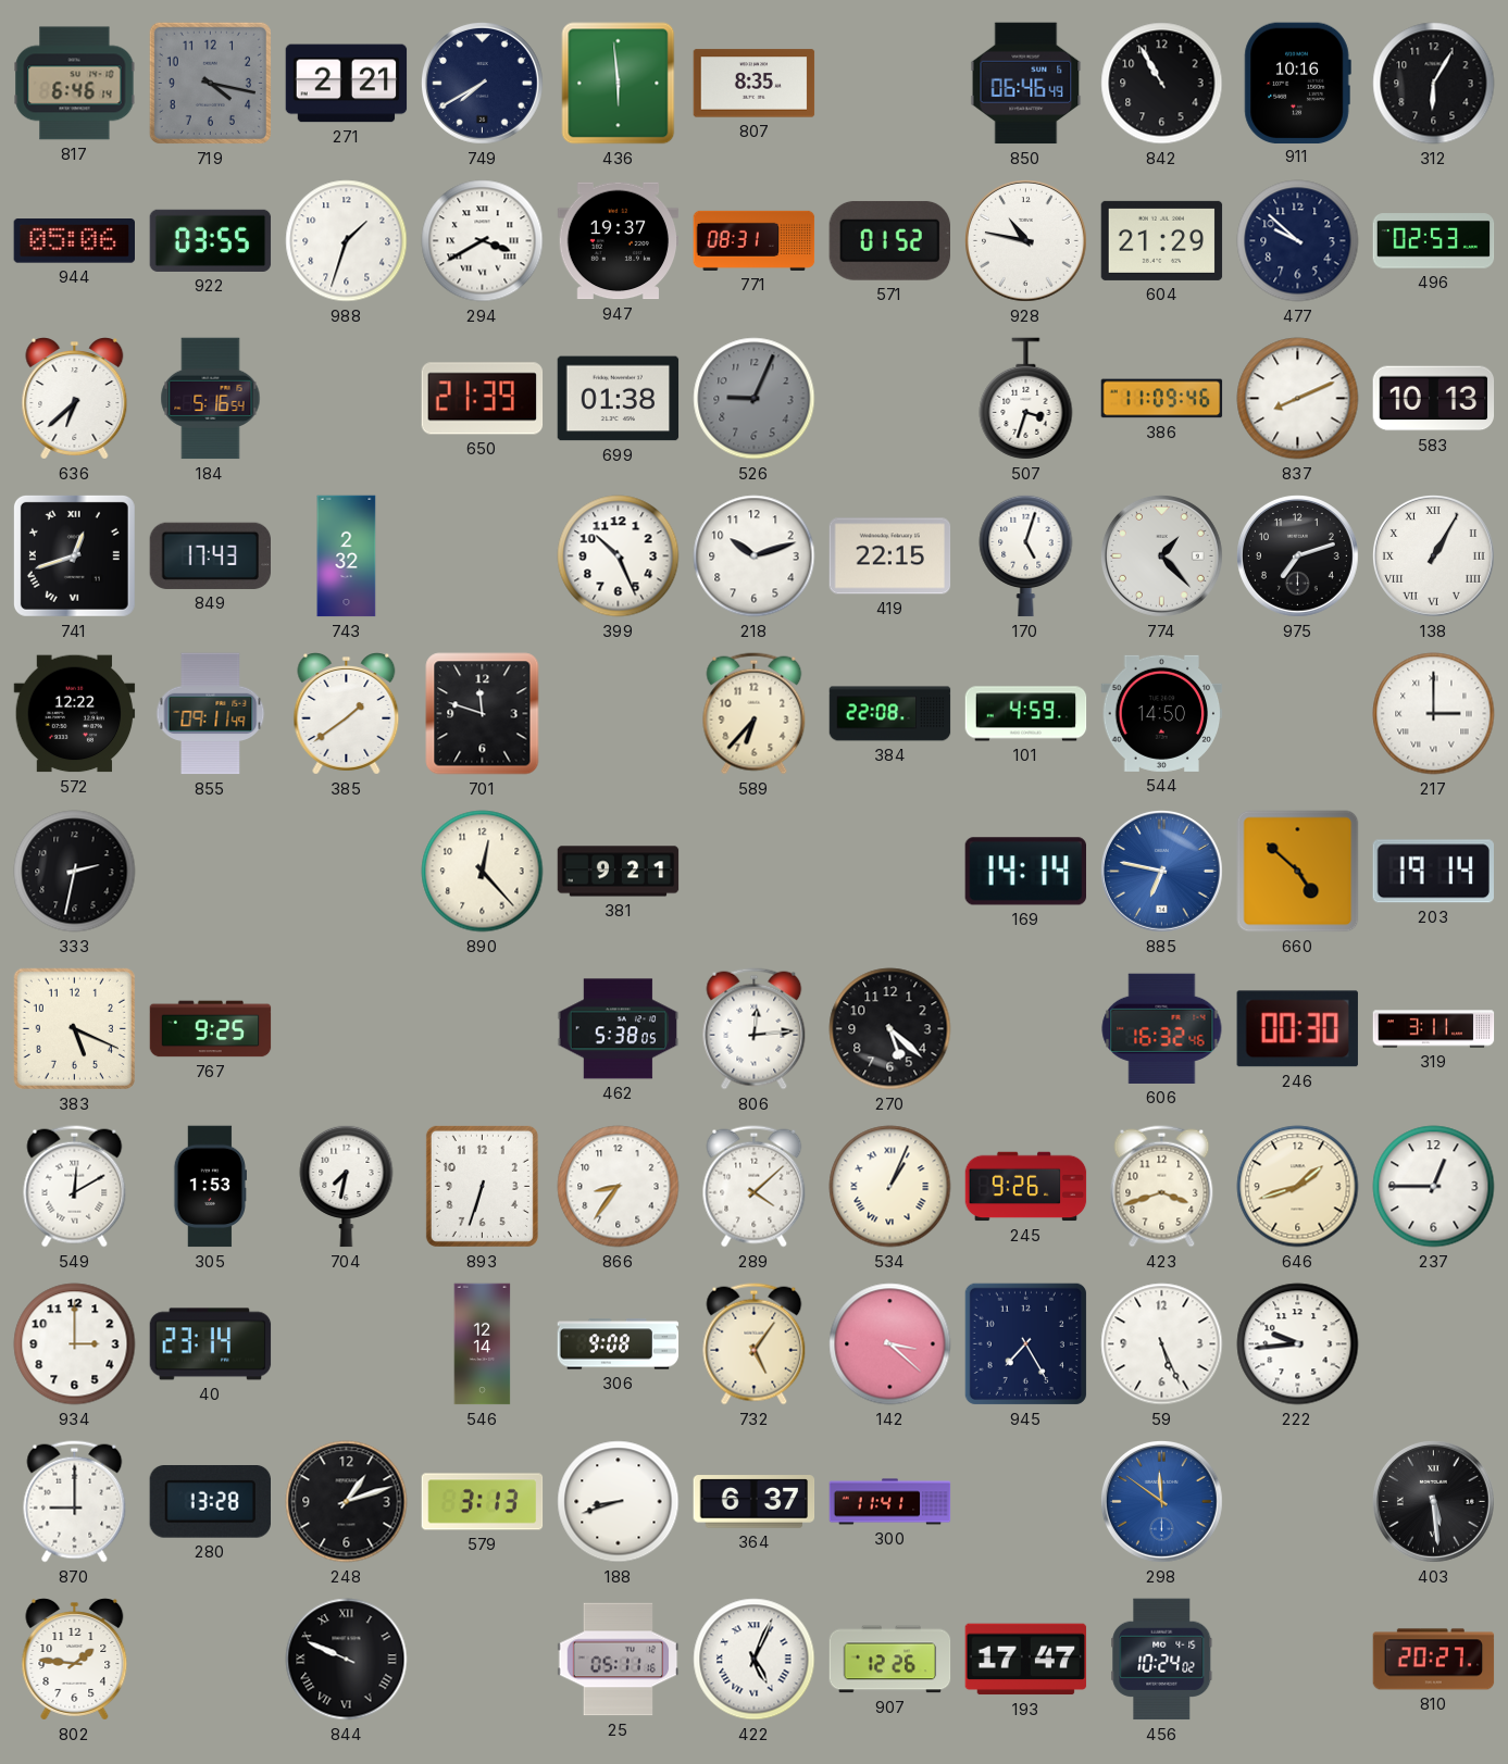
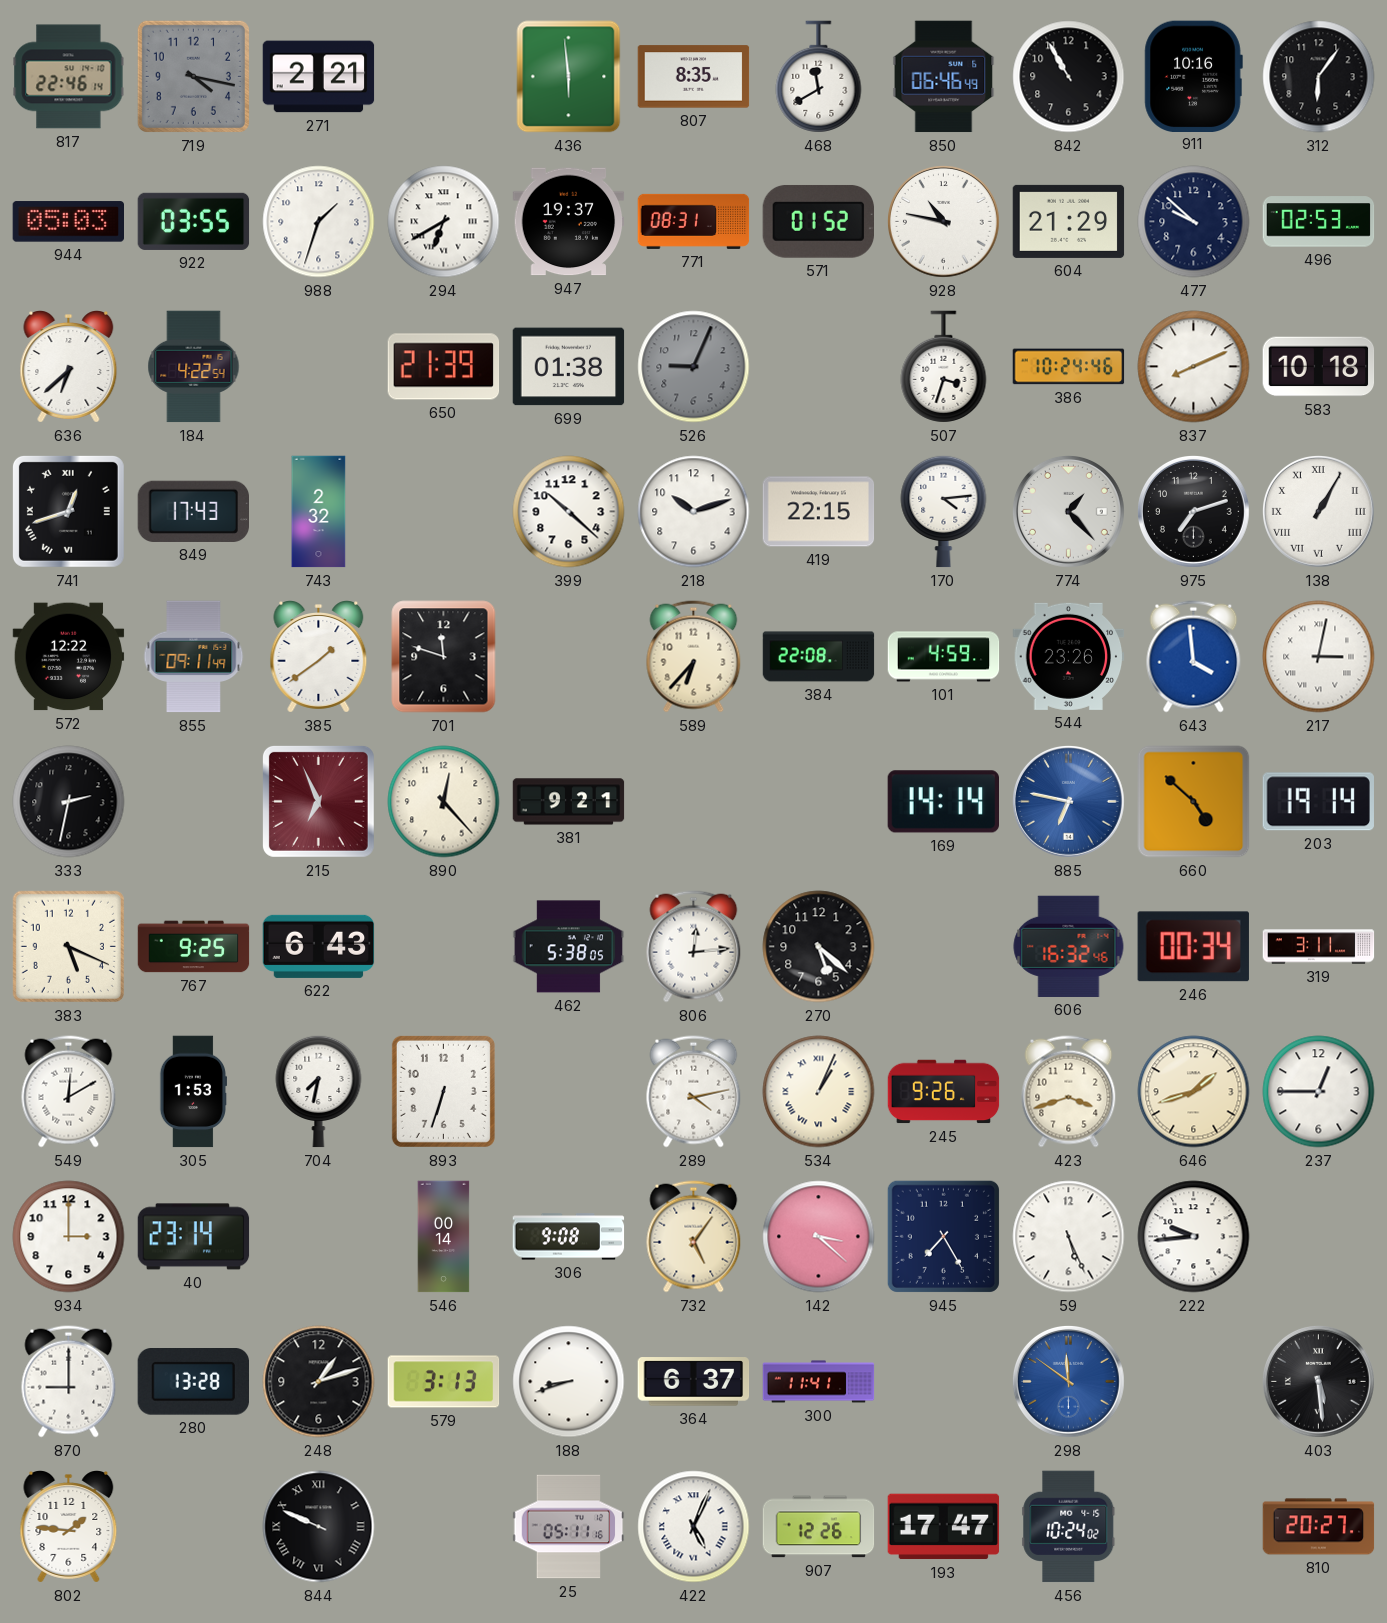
817: 6:46 -> 22:46
749: 7:40 -> none
468: none -> 11:40
312: 6:05 -> 6:06
944: 05:06 -> 05:03
294: 3:40 -> 6:40
184: 5:16 -> 4:22
386: 11:09 -> 10:24
583: 10:13 -> 10:18
399: 10:26 -> 10:22
170: 5:03 -> 4:14
544: 14:50 -> 23:26
643: none -> 3:59
217: 3:00 -> 3:02
215: none -> 6:56
622: none -> 6:43
246: 00:30 -> 00:34
866: 8:36 -> none
289: 4:08 -> 4:13
546: 12:14 -> 00:14
